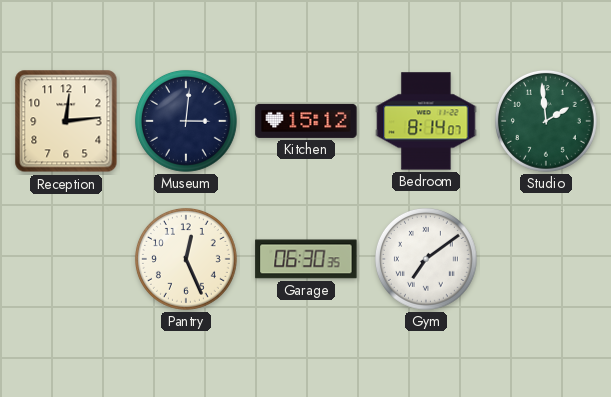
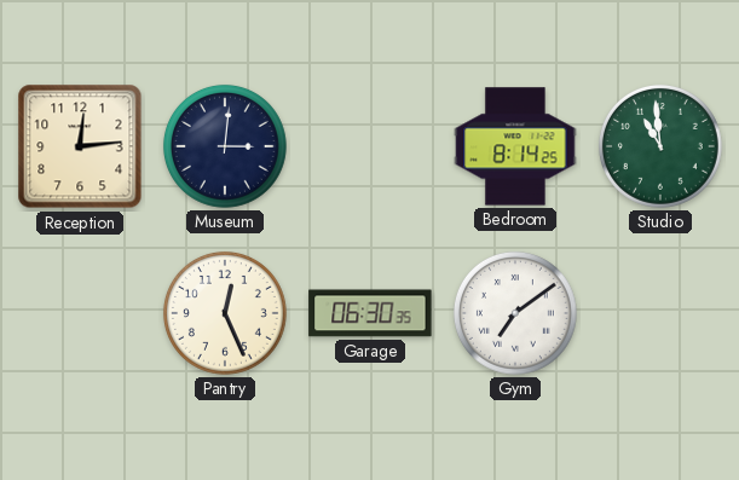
Kitchen: 15:12 -> none
Bedroom: 8:14:07 -> 8:14:25
Studio: 1:59 -> 10:59
